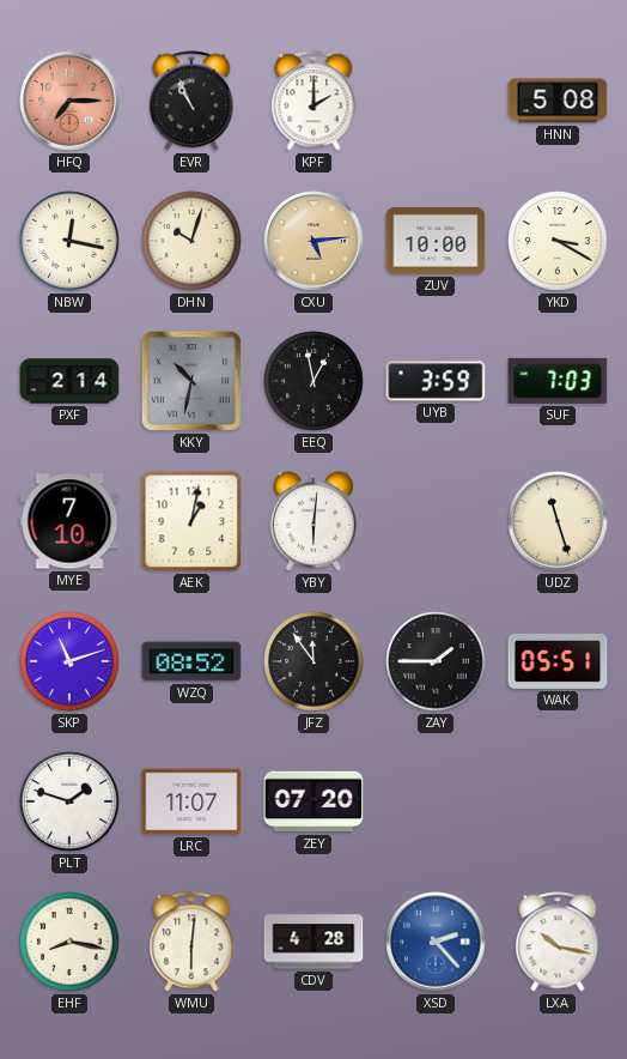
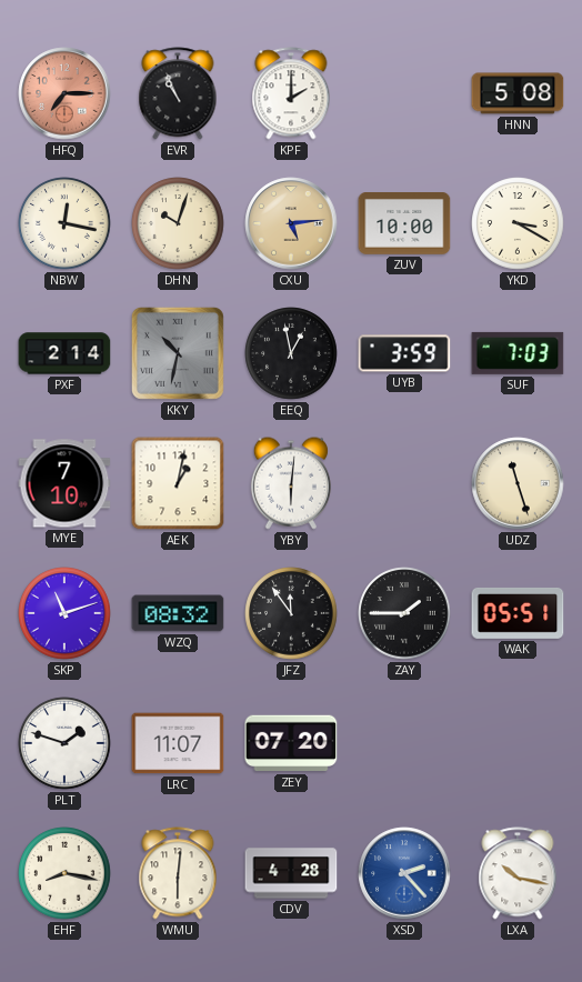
WZQ: 08:52 -> 08:32
